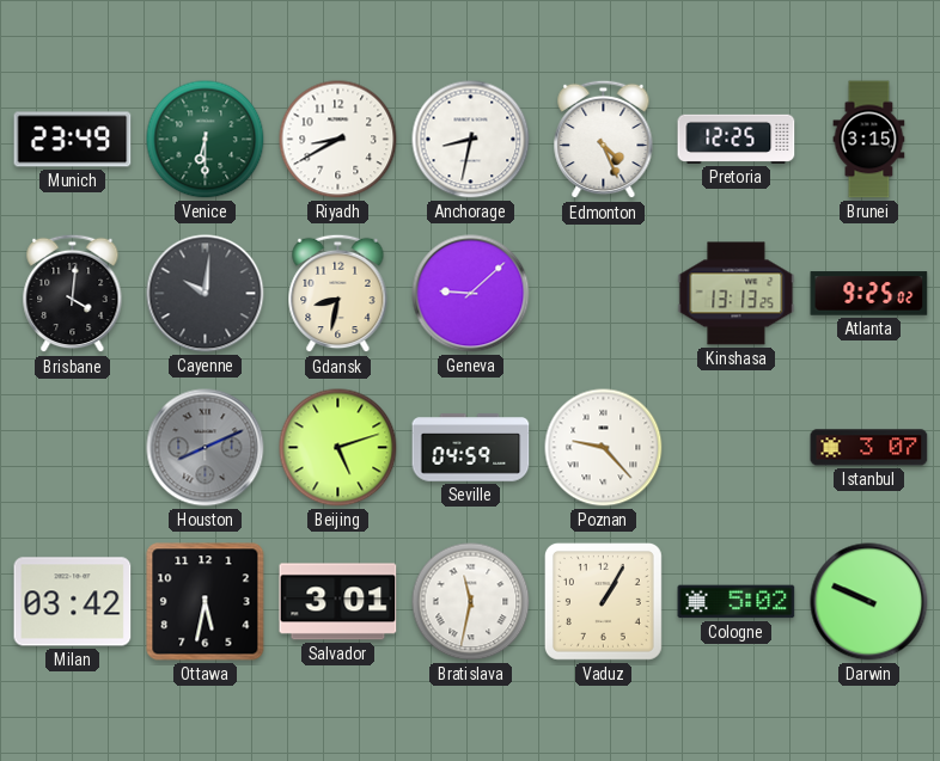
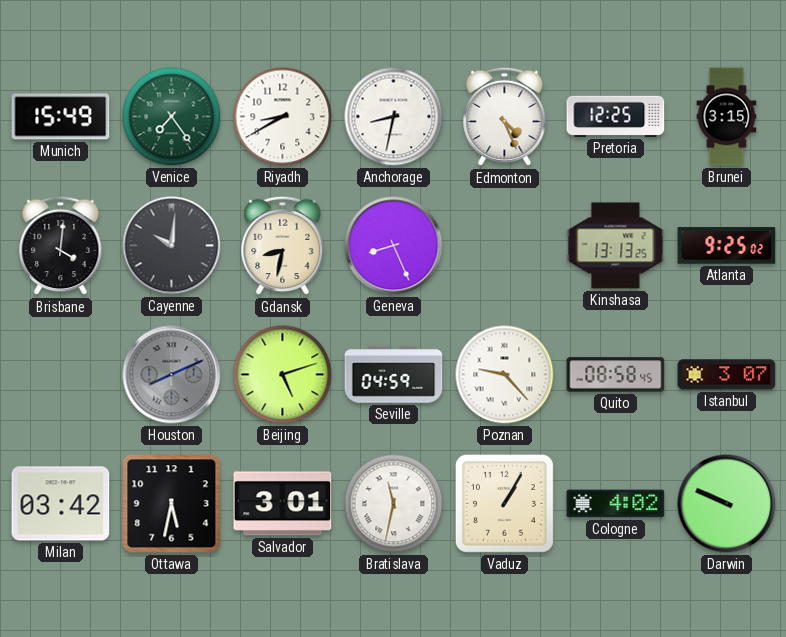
Munich: 23:49 -> 15:49
Venice: 6:30 -> 7:24
Geneva: 9:08 -> 8:26
Quito: none -> 08:58
Cologne: 5:02 -> 4:02
